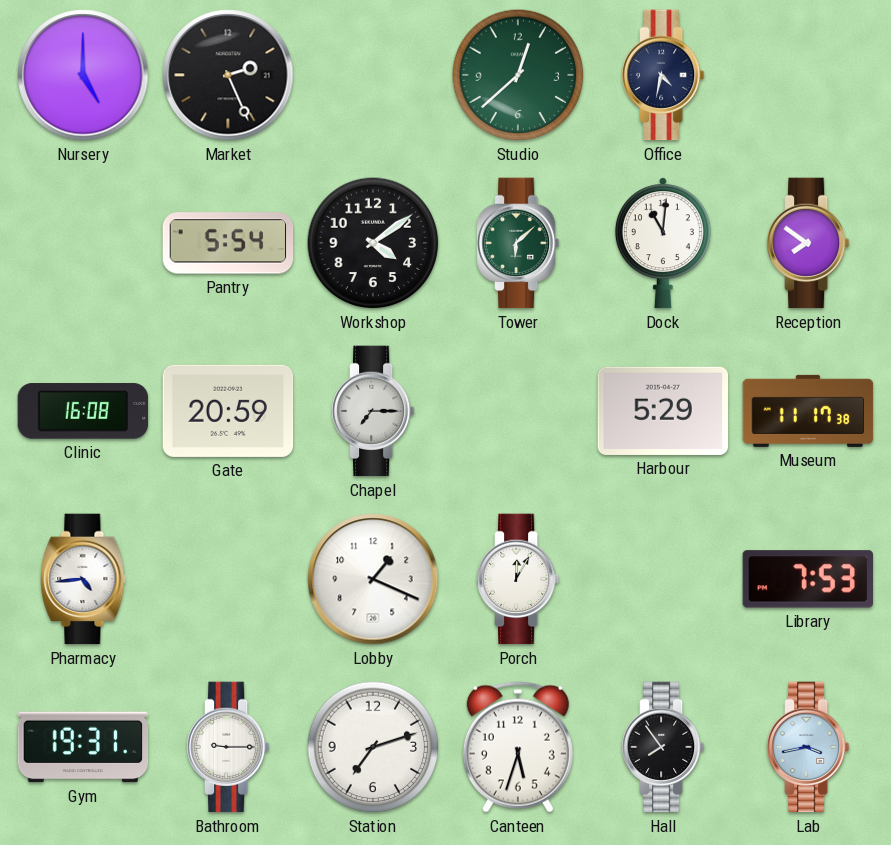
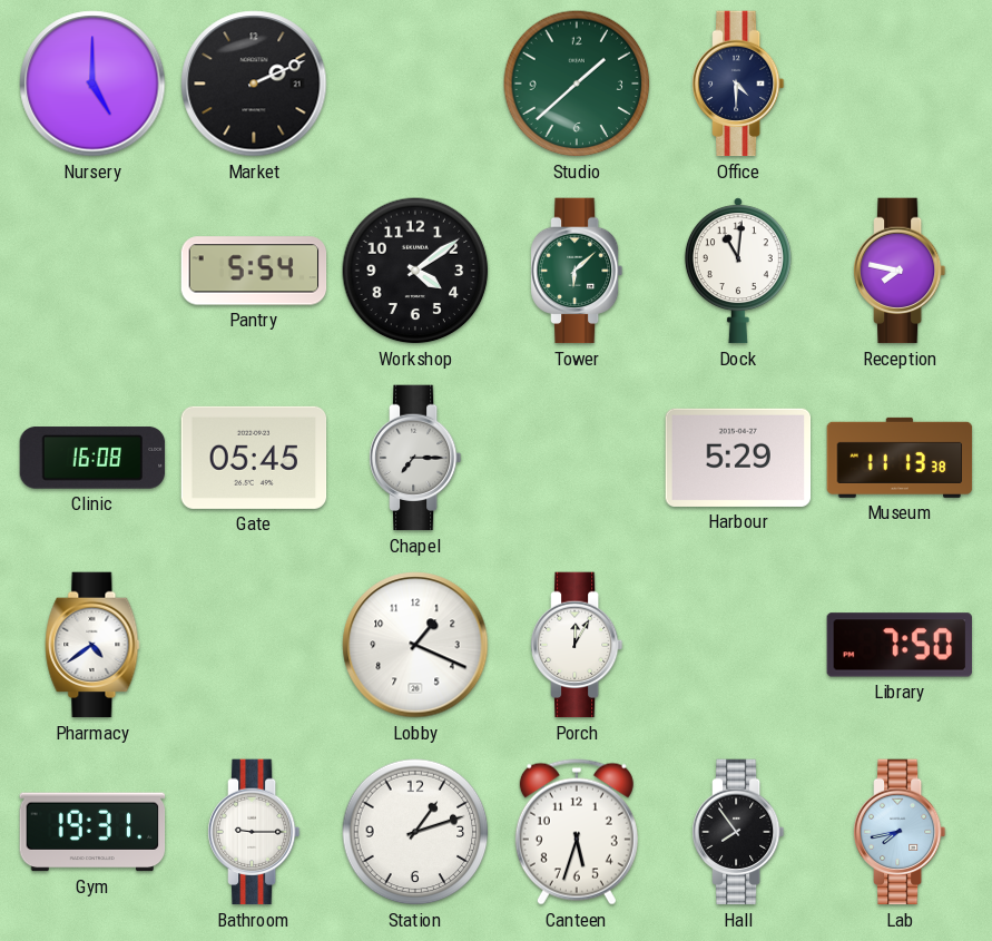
Market: 2:26 -> 2:11
Studio: 12:38 -> 1:38
Office: 4:32 -> 4:30
Reception: 7:51 -> 7:47
Gate: 20:59 -> 05:45
Museum: 11:17 -> 11:13
Pharmacy: 4:44 -> 4:39
Library: 7:53 -> 7:50
Station: 7:12 -> 1:12
Lab: 3:43 -> 7:43
